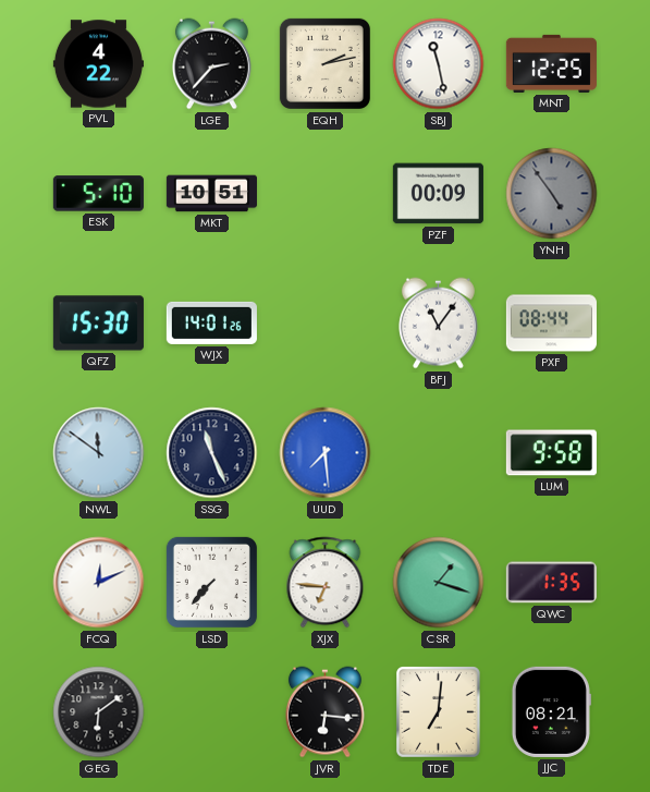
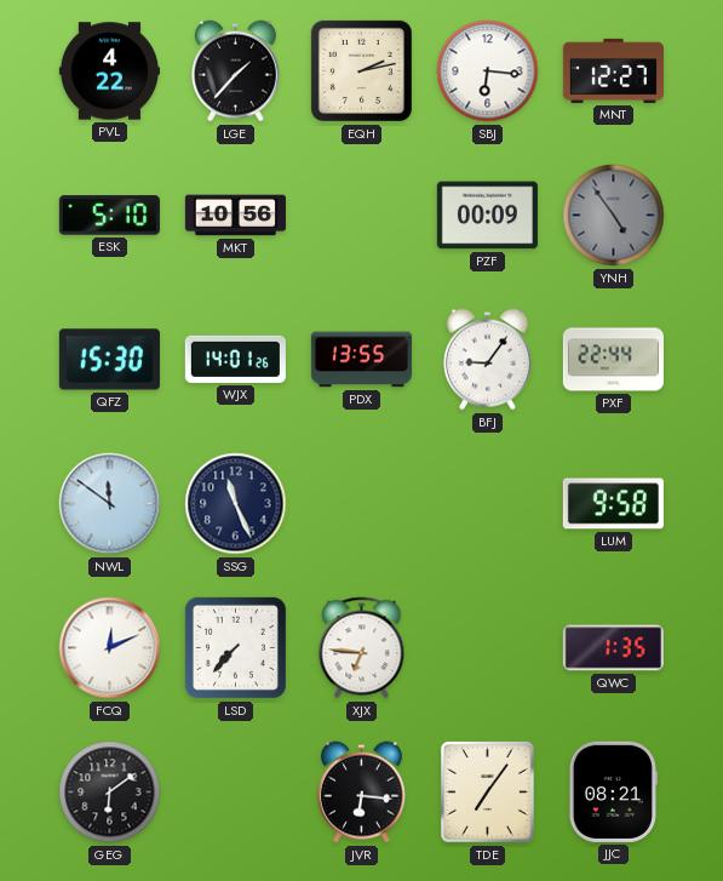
LGE: 2:37 -> 1:37
SBJ: 11:28 -> 6:16
MNT: 12:25 -> 12:27
MKT: 10:51 -> 10:56
PDX: none -> 13:55
BFJ: 11:06 -> 9:06
PXF: 08:44 -> 22:44
UUD: 7:29 -> none
CSR: 1:18 -> none
TDE: 7:01 -> 7:06
